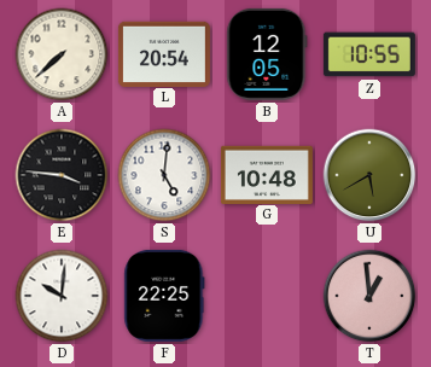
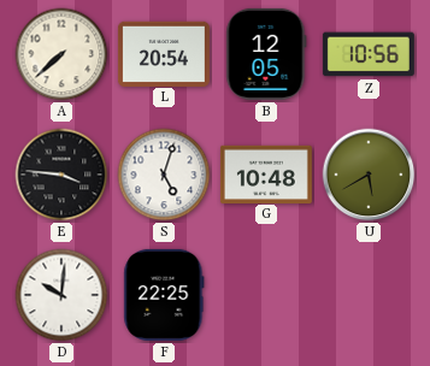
Z: 10:55 -> 10:56
S: 5:01 -> 5:03
T: 12:59 -> none
